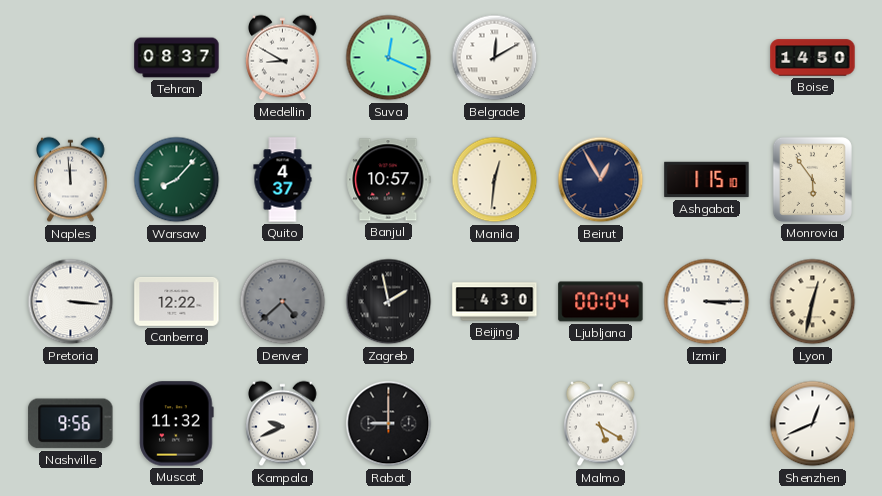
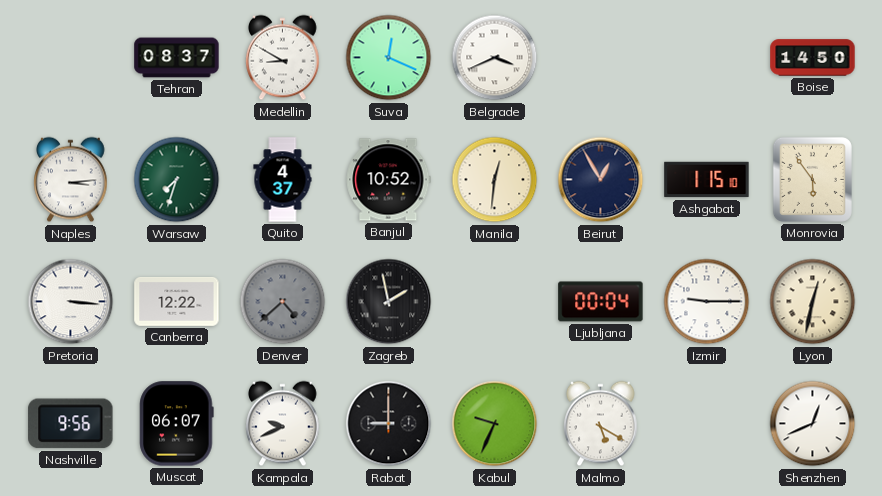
Belgrade: 12:10 -> 3:41
Naples: 11:59 -> 3:14
Warsaw: 8:07 -> 7:33
Banjul: 10:57 -> 10:52
Beijing: 4:30 -> none
Izmir: 3:15 -> 9:15
Muscat: 11:32 -> 06:07
Kabul: none -> 9:34
